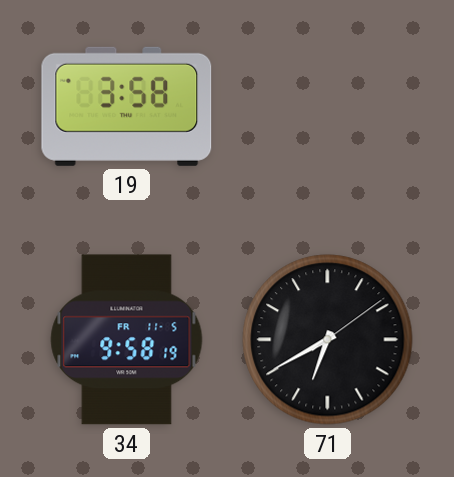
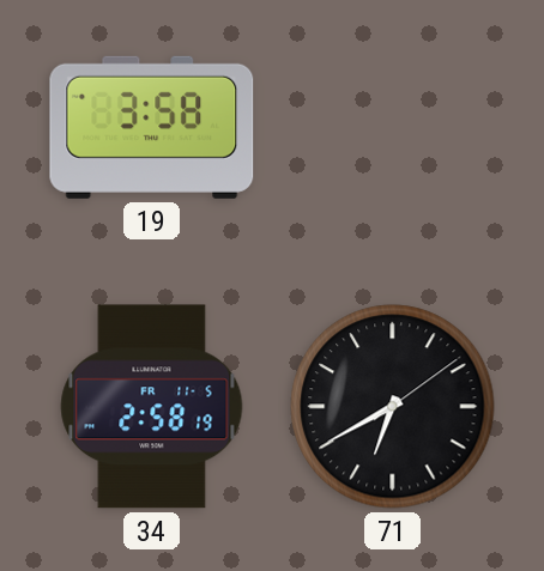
34: 9:58 -> 2:58
